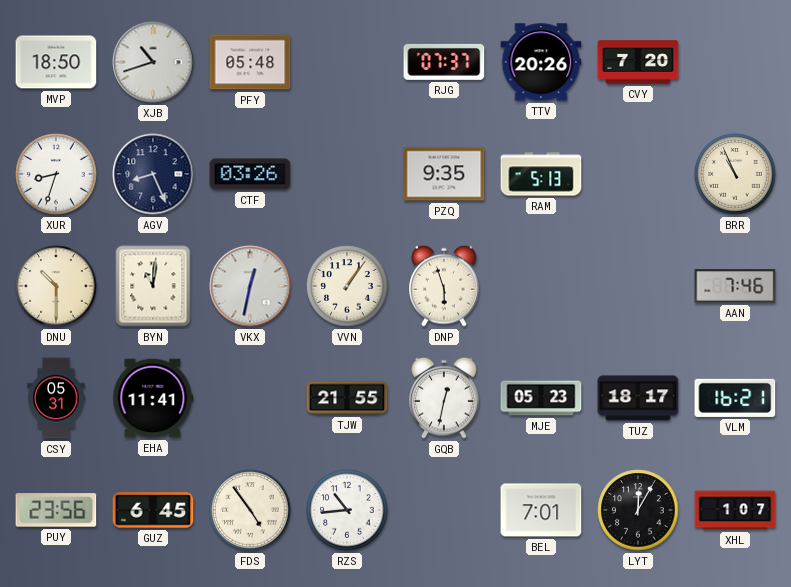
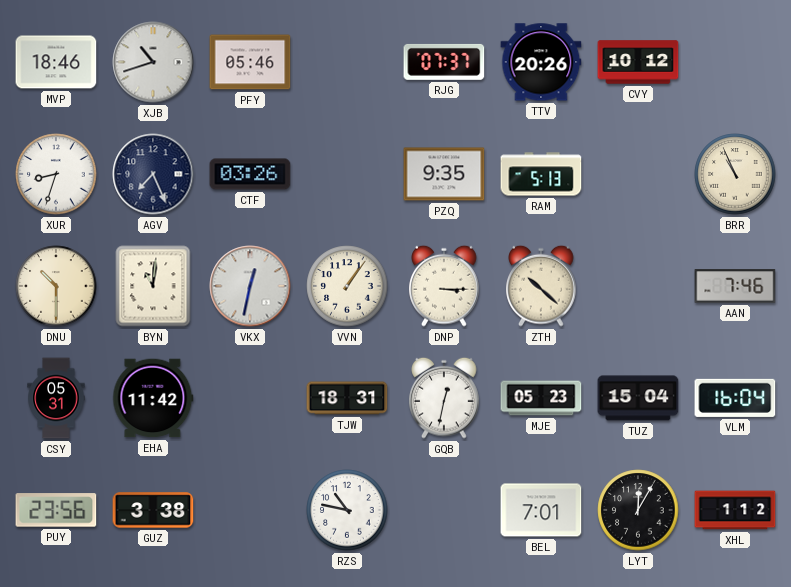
MVP: 18:50 -> 18:46
PFY: 05:48 -> 05:46
CVY: 7:20 -> 10:12
AGV: 8:26 -> 7:26
DNP: 5:57 -> 3:15
ZTH: none -> 10:22
EHA: 11:41 -> 11:42
TJW: 21:55 -> 18:31
TUZ: 18:17 -> 15:04
VLM: 16:21 -> 16:04
GUZ: 6:45 -> 3:38
FDS: 4:54 -> none
RZS: 10:44 -> 10:47
XHL: 1:07 -> 1:12
